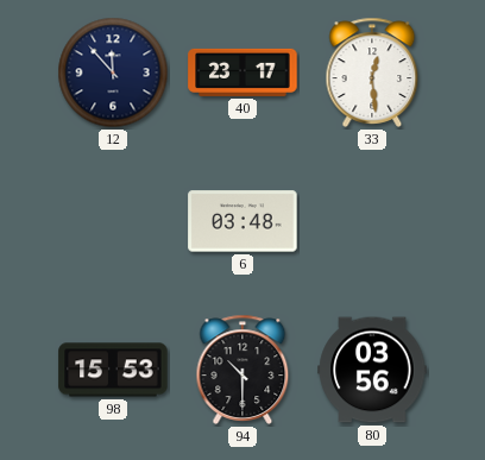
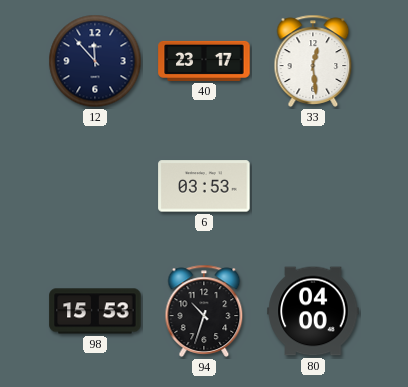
6: 03:48 -> 03:53
94: 10:30 -> 10:33
80: 03:56 -> 04:00
